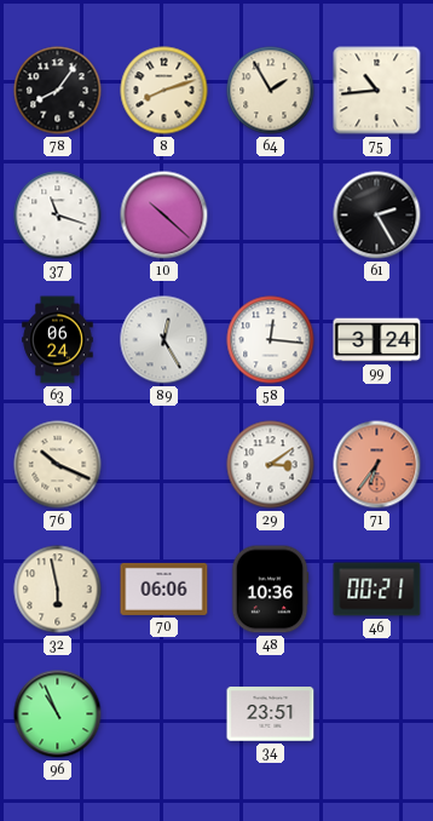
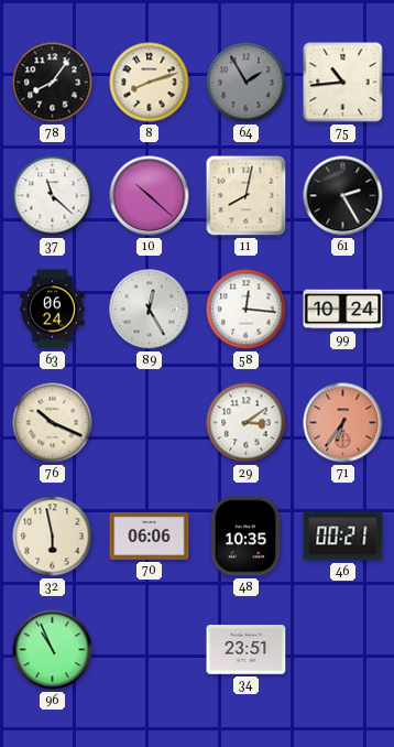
64 dial: cream -> grey
37: 11:18 -> 11:22
11: none -> 8:02
99: 3:24 -> 10:24
48: 10:36 -> 10:35
